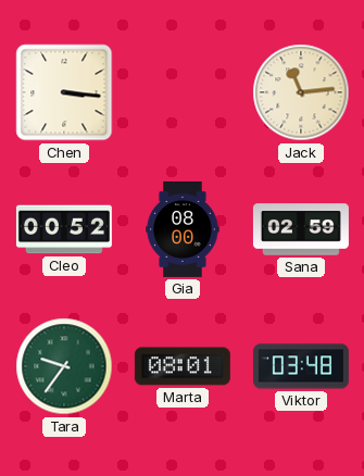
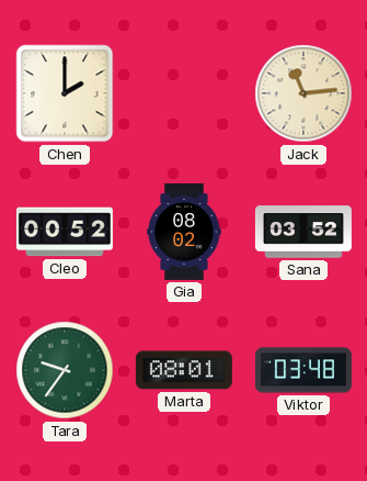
Chen: 3:16 -> 2:00
Gia: 08:00 -> 08:02
Sana: 02:59 -> 03:52
